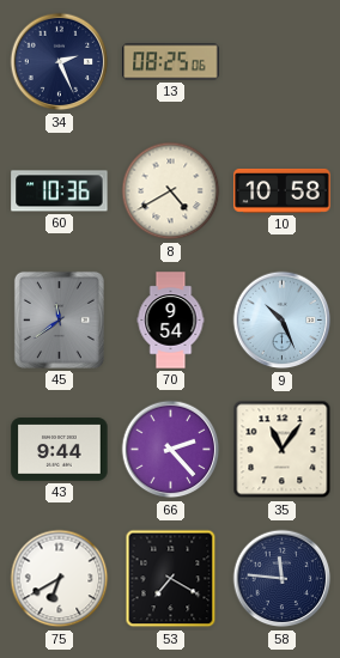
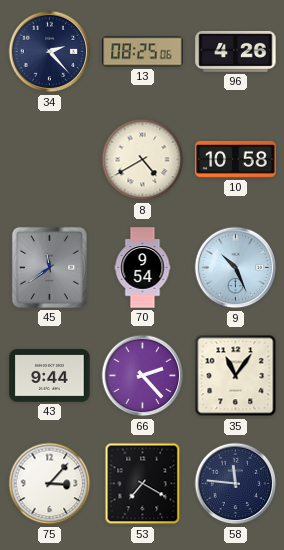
34: 2:26 -> 2:23
96: none -> 4:26
60: 10:36 -> none
75: 6:40 -> 3:07
